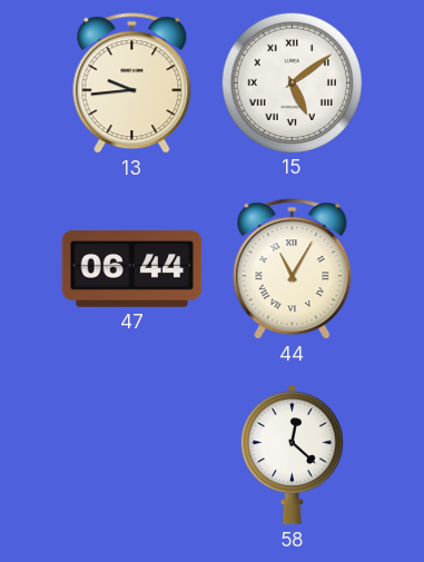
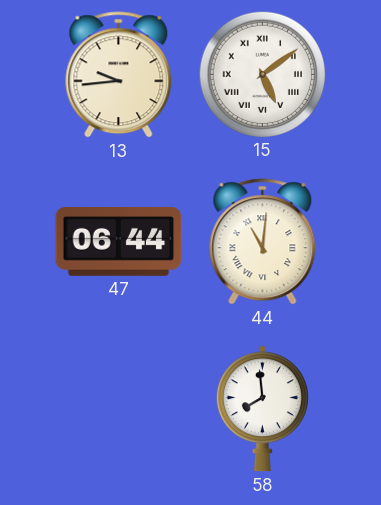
44: 11:05 -> 11:01
58: 12:22 -> 7:59
